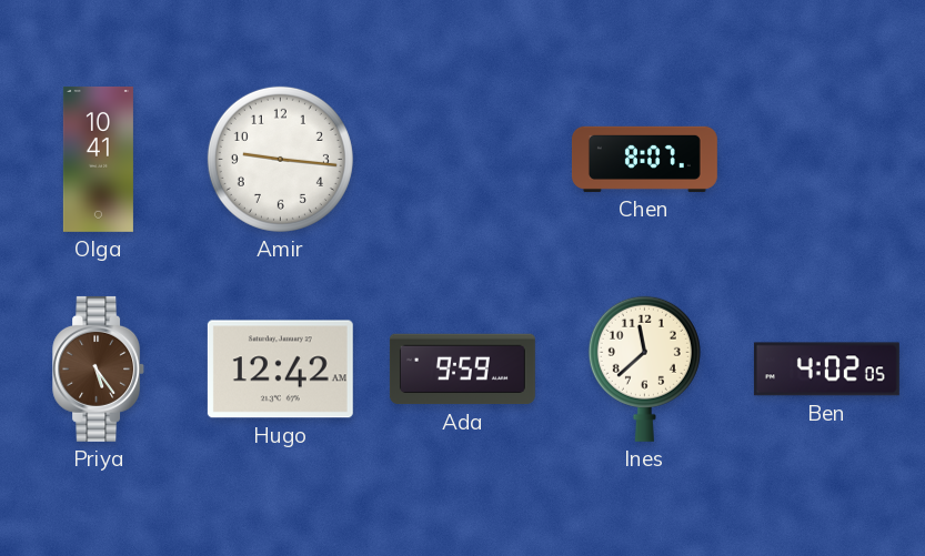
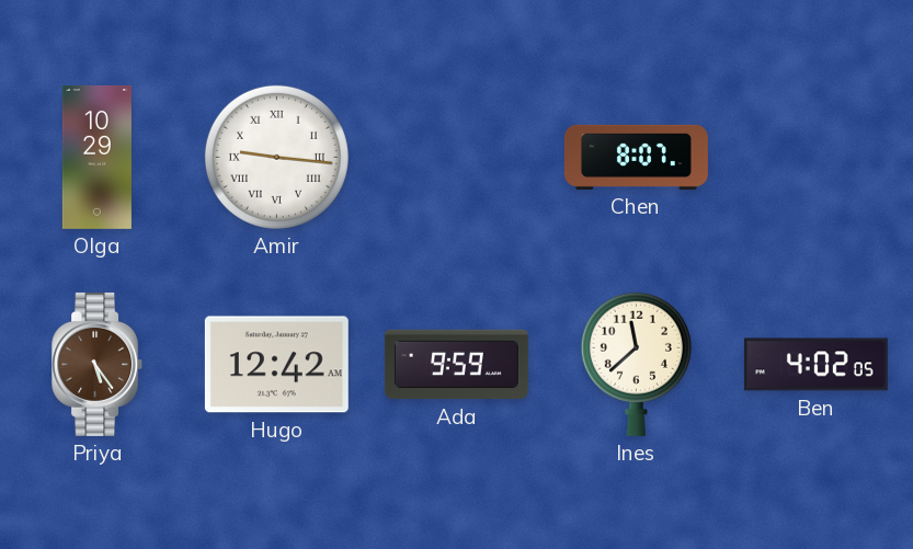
Olga: 10:41 -> 10:29
Amir numerals: Arabic -> Roman
